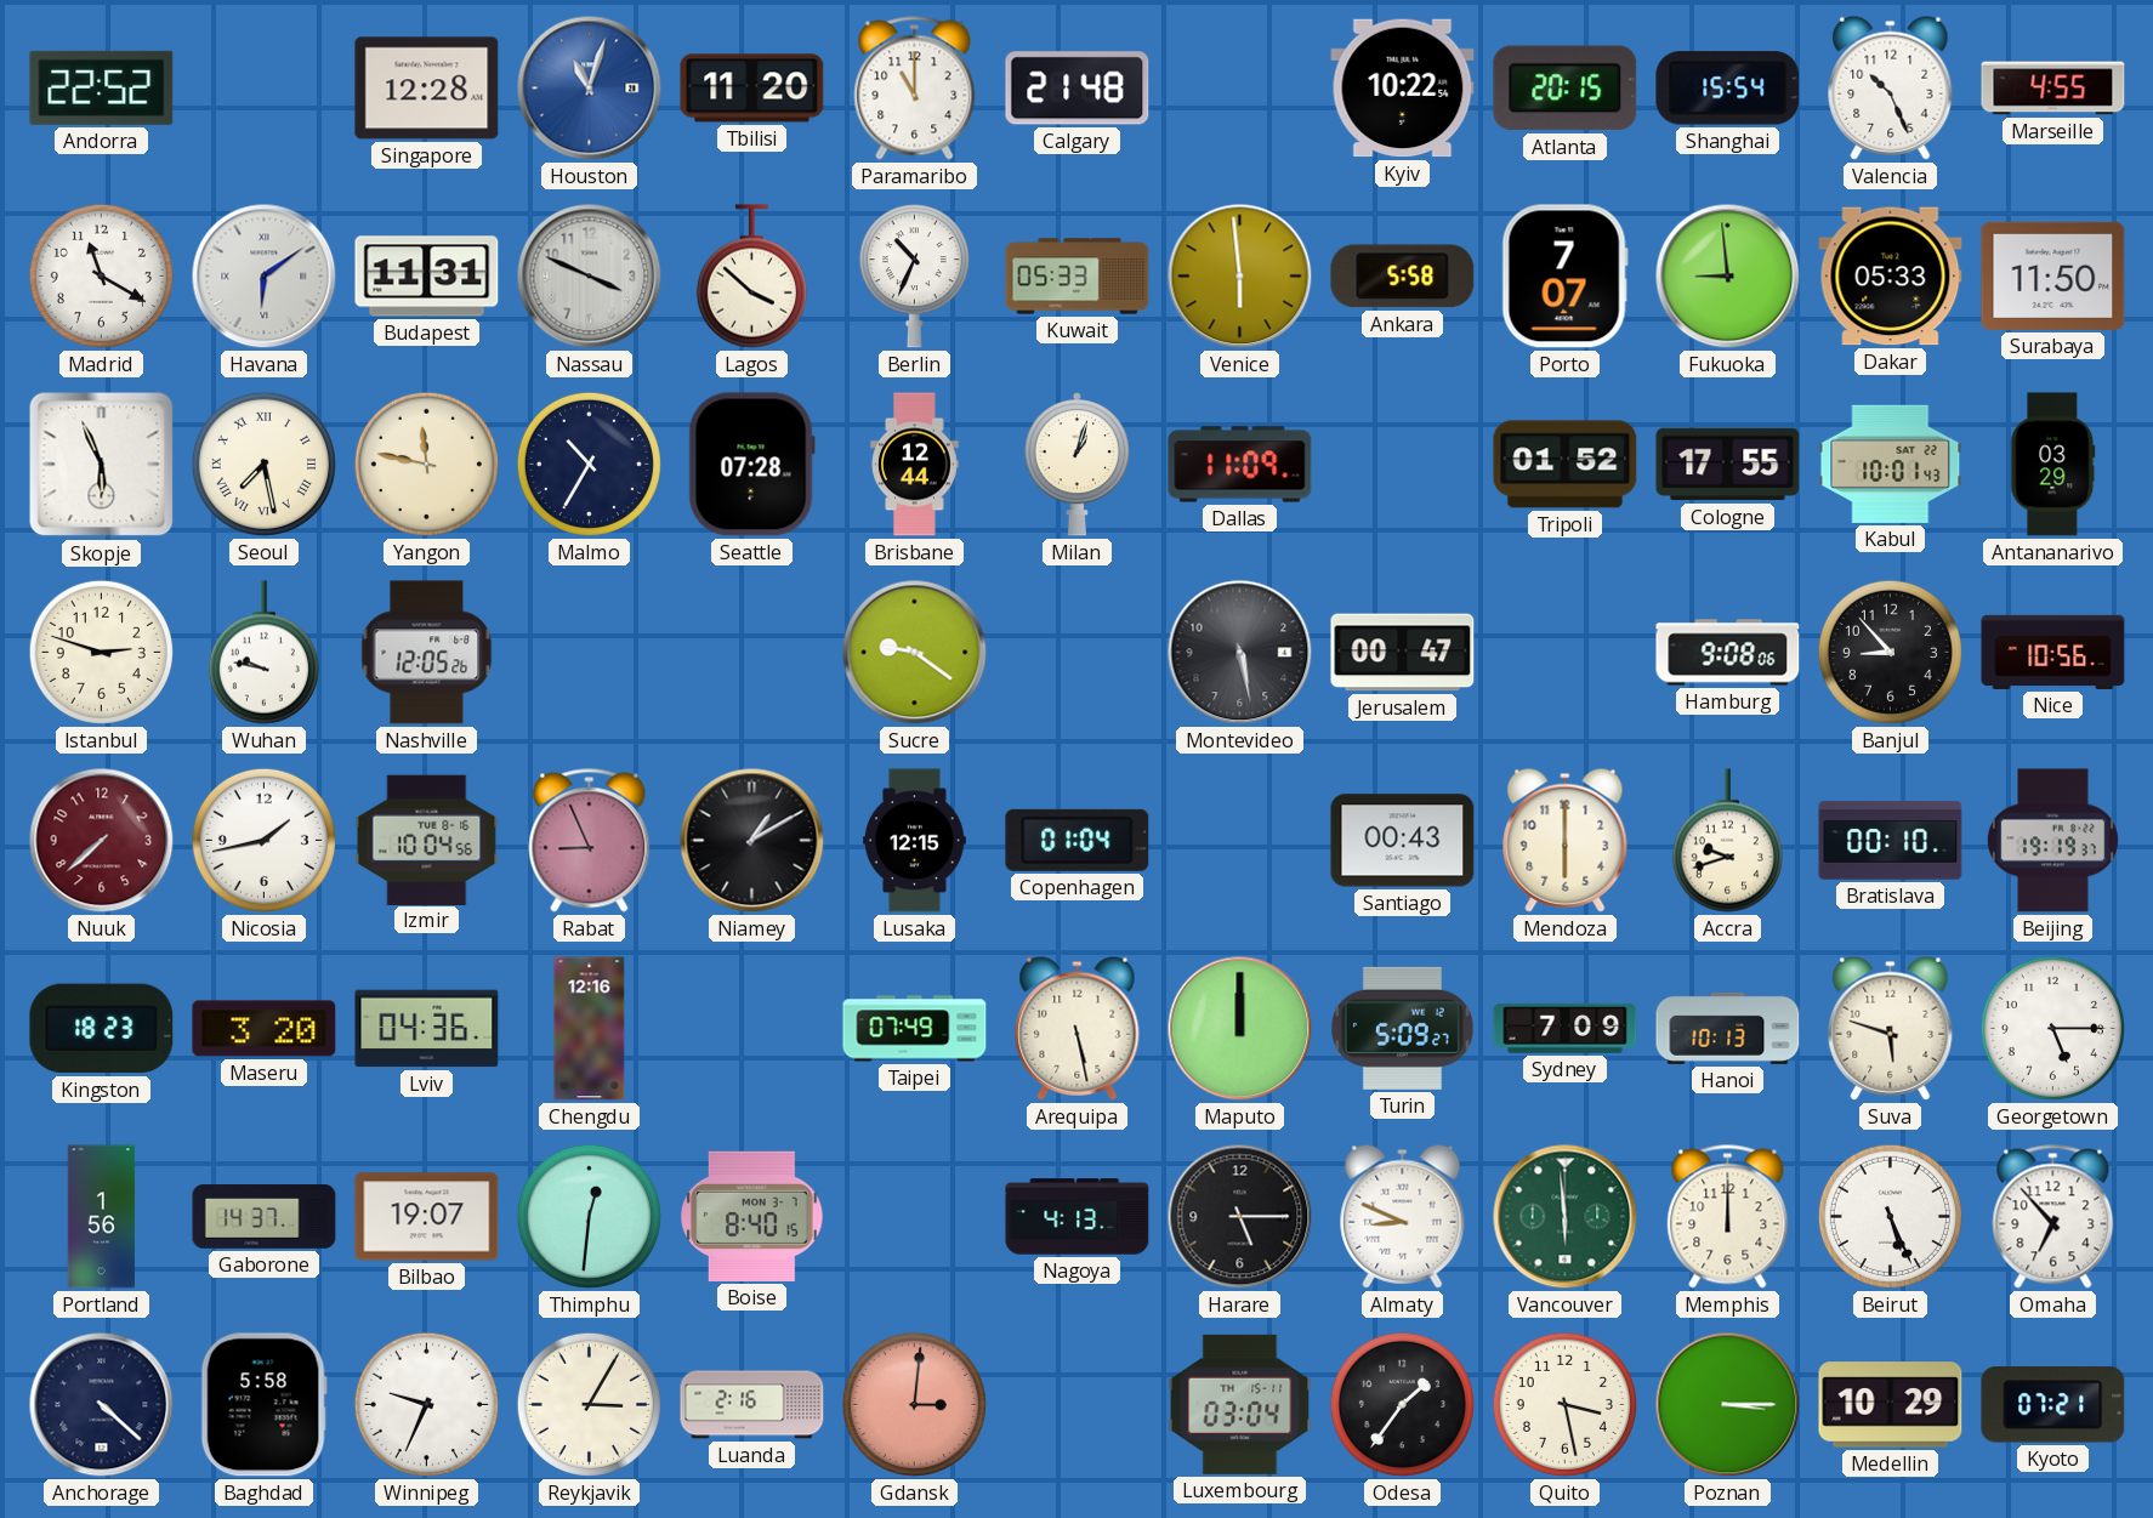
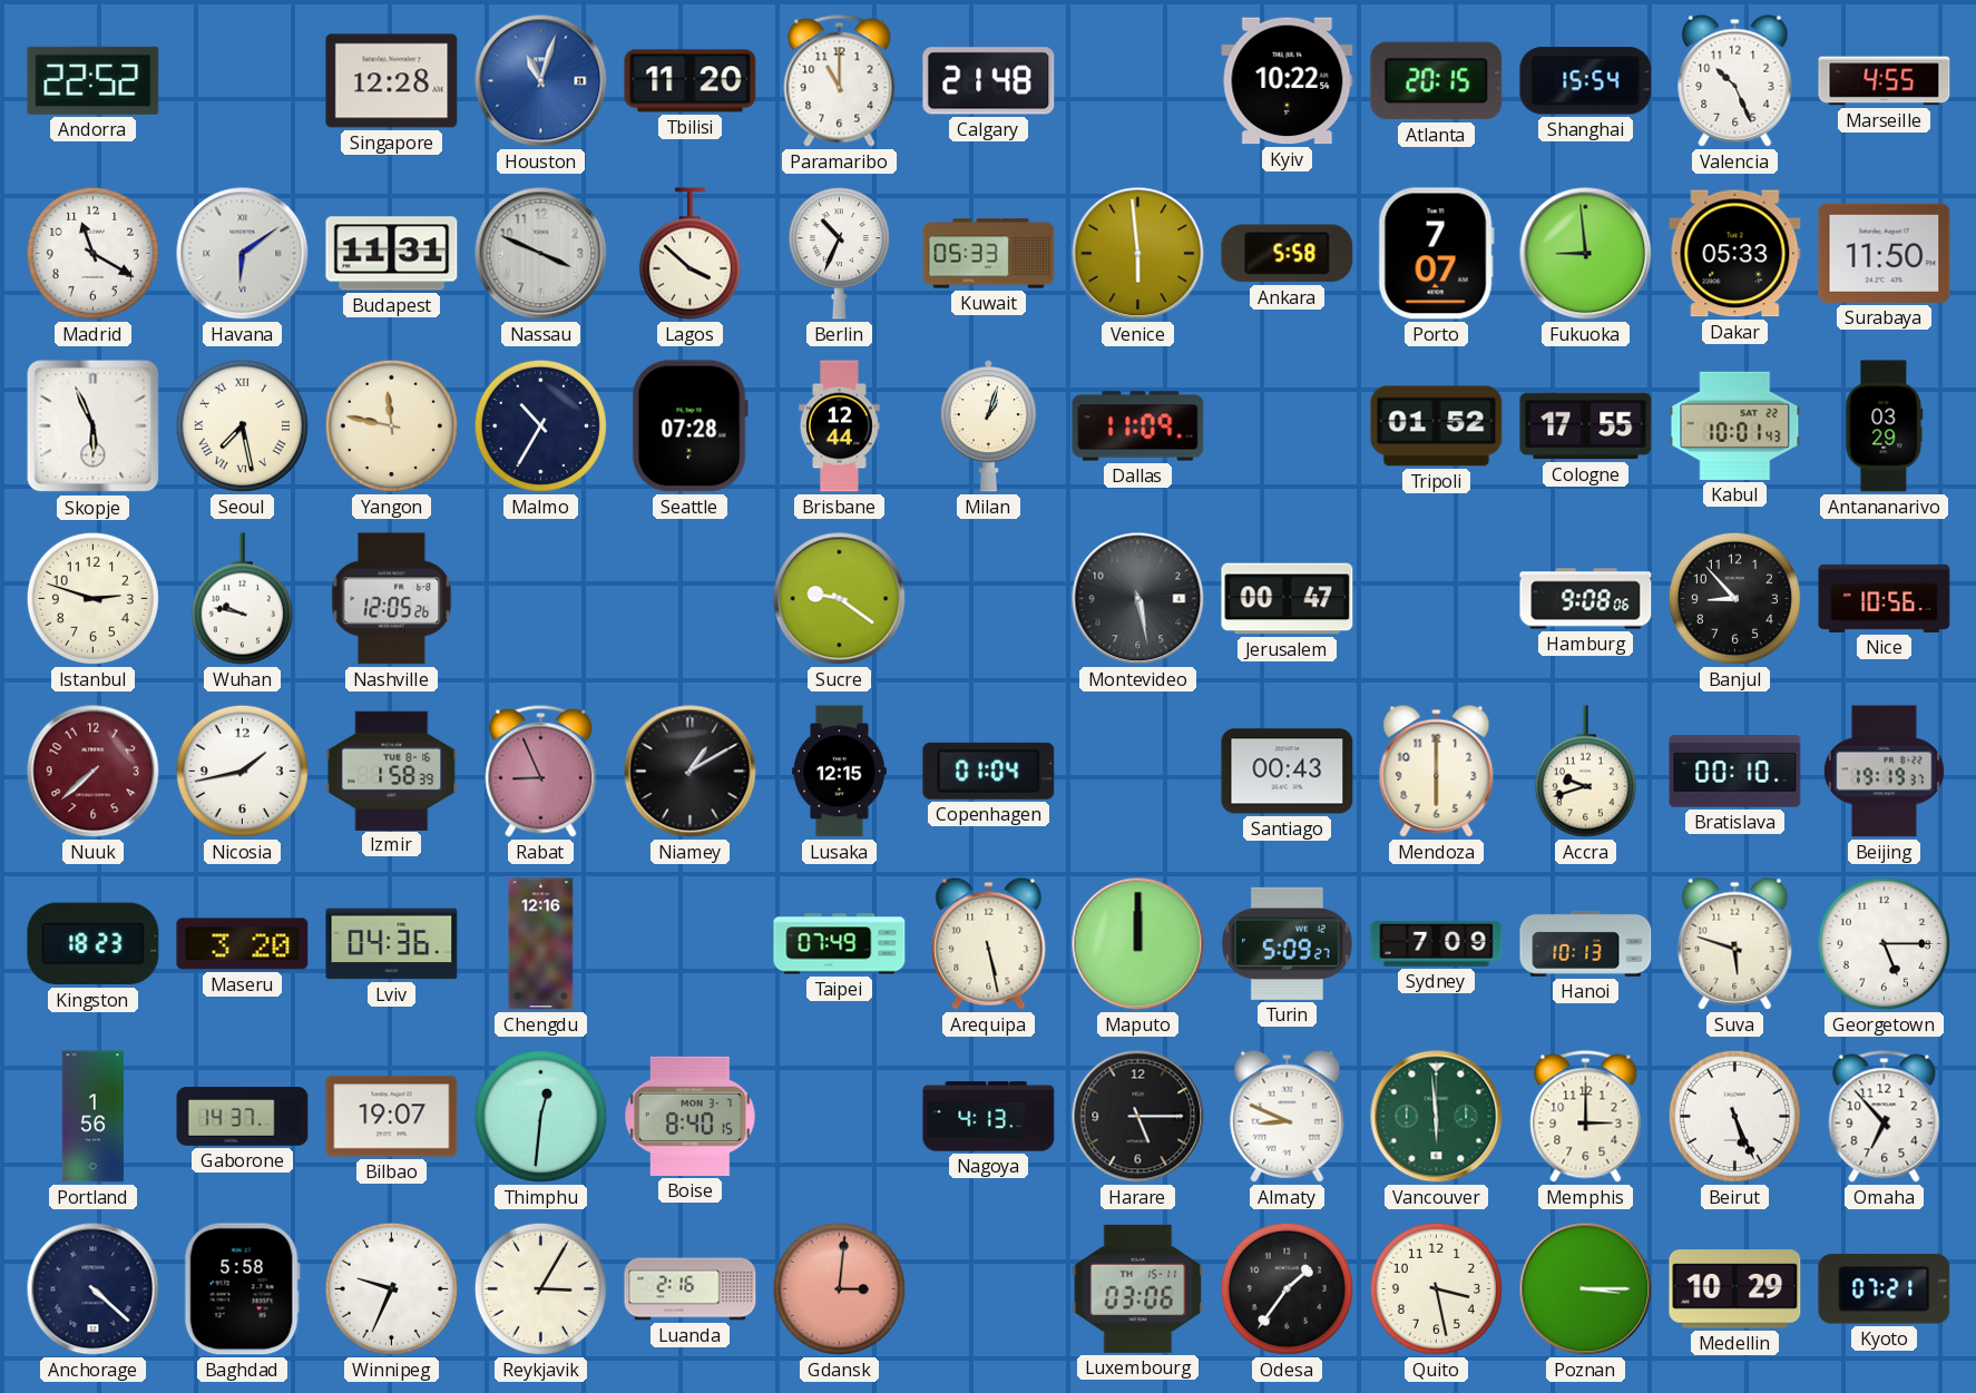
Izmir: 10:04 -> 1:58
Memphis: 12:00 -> 3:00
Luxembourg: 03:04 -> 03:06
